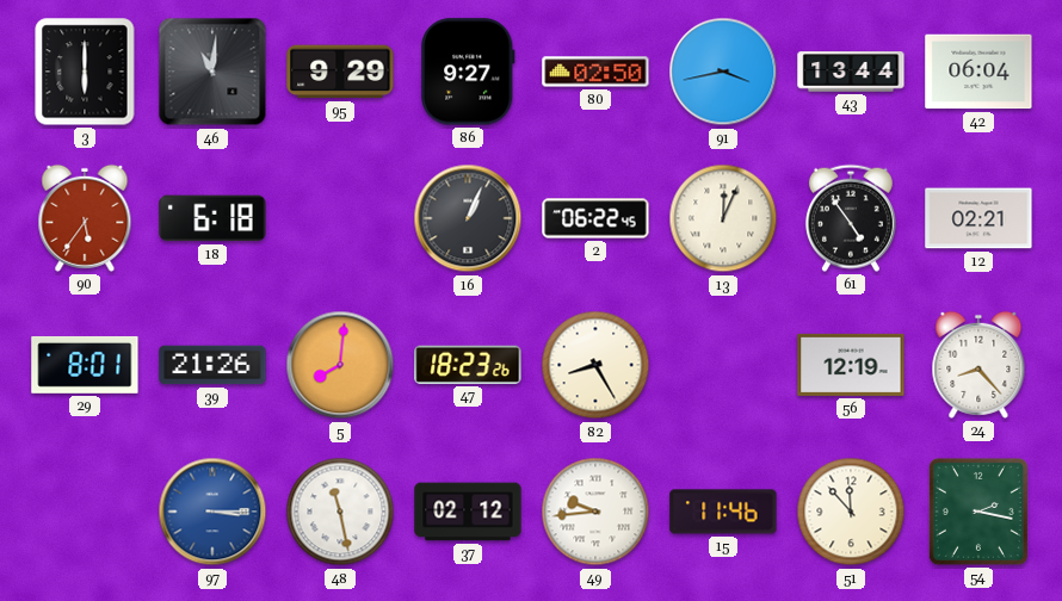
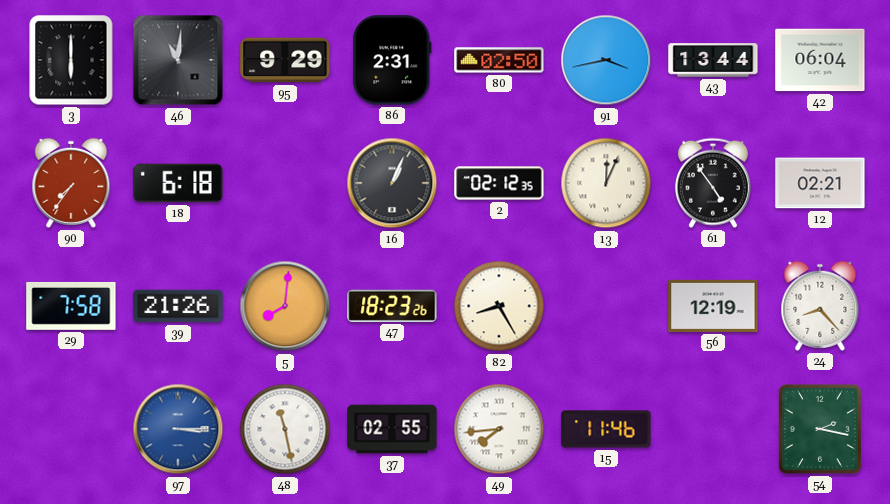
86: 9:27 -> 2:31
90: 5:36 -> 7:36
2: 06:22 -> 02:12
29: 8:01 -> 7:58
37: 02:12 -> 02:55
49: 9:44 -> 7:44
51: 11:53 -> none
